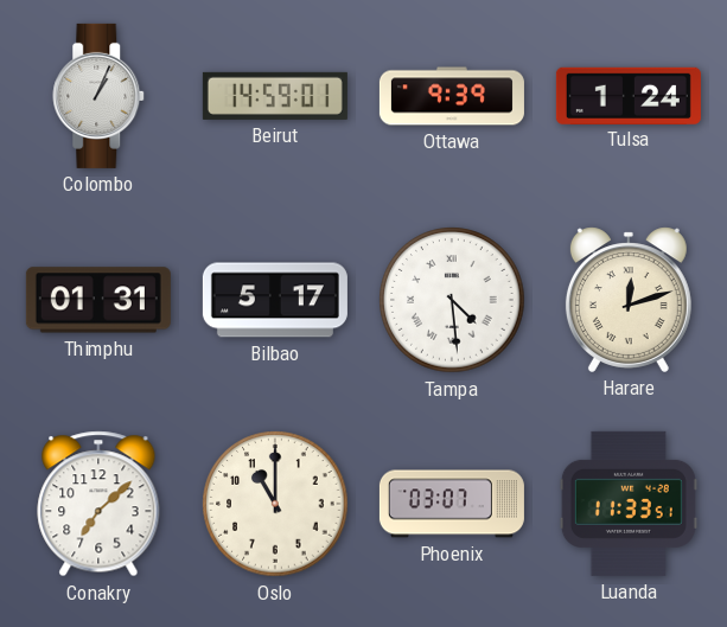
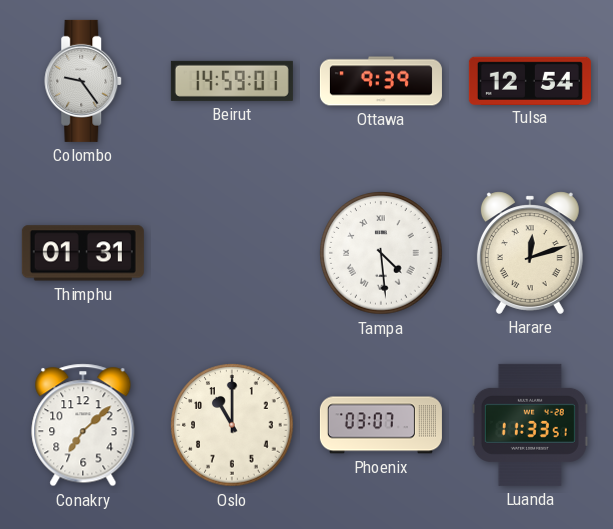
Colombo: 1:04 -> 9:24
Tulsa: 1:24 -> 12:54
Bilbao: 5:17 -> none
